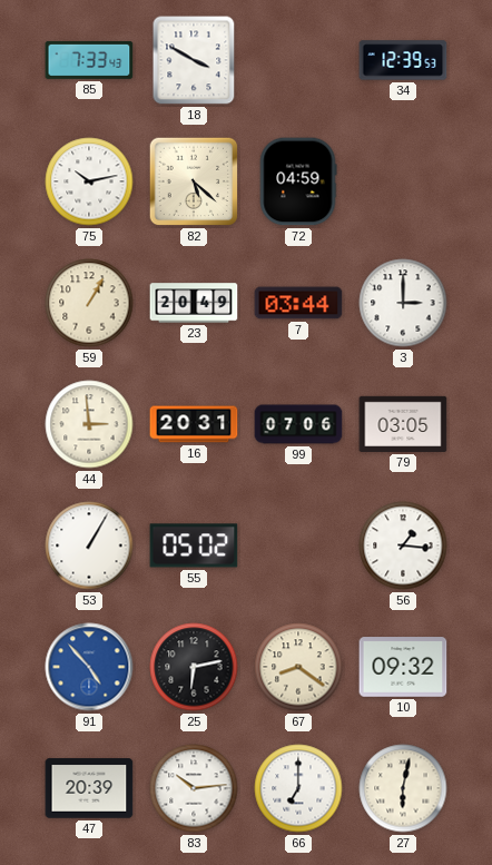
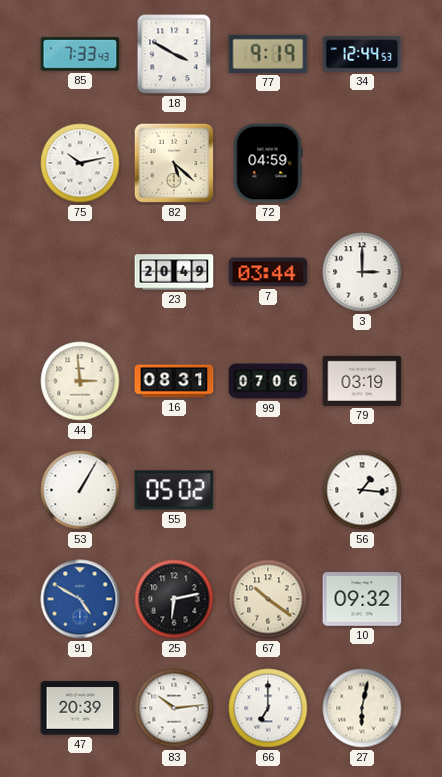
77: none -> 9:19
34: 12:39 -> 12:44
59: 1:05 -> none
16: 20:31 -> 08:31
79: 03:05 -> 03:19
91: 4:53 -> 4:50
67: 8:21 -> 10:21
